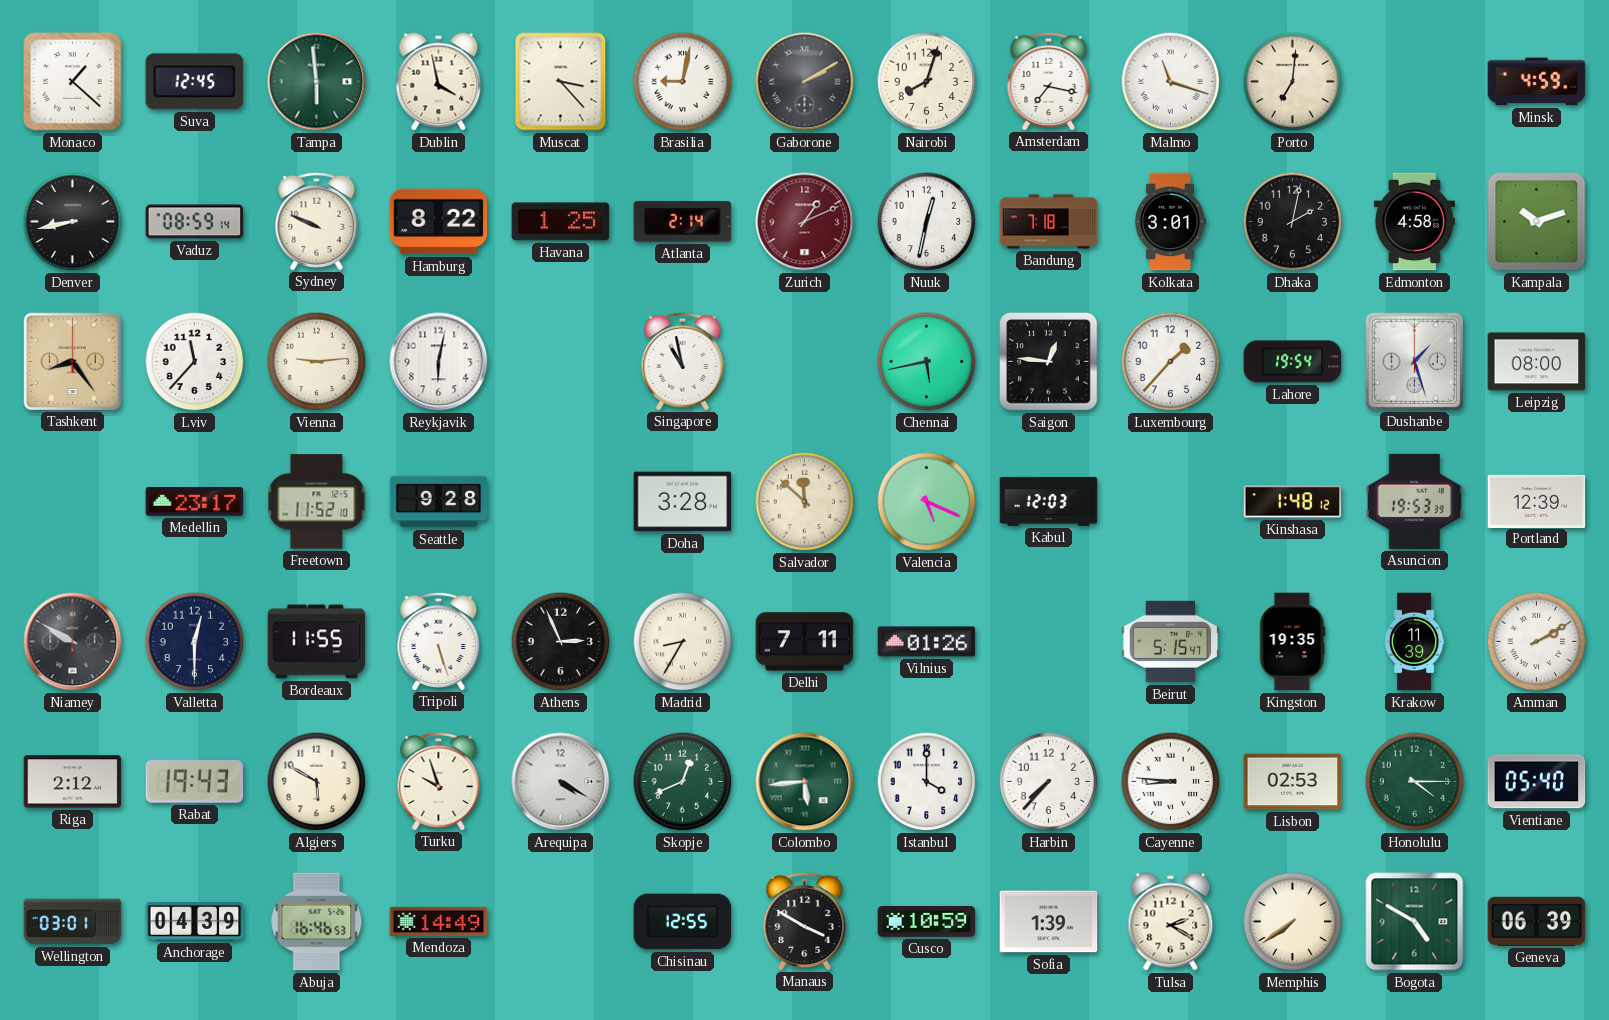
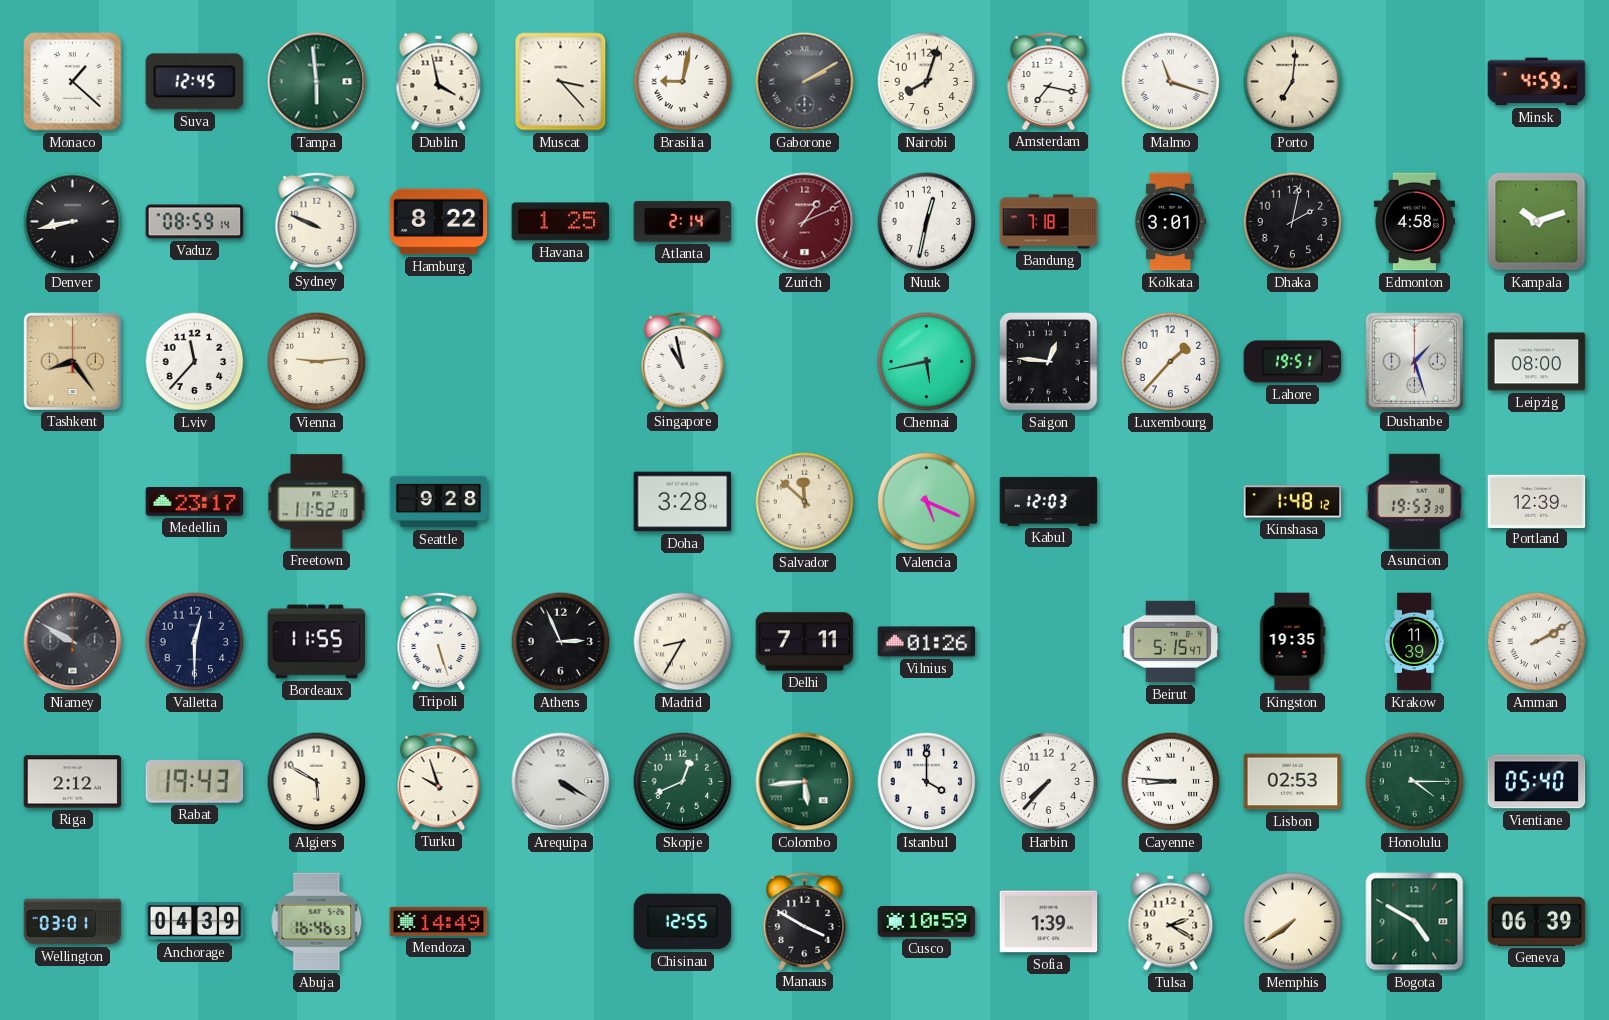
Reykjavik: 6:02 -> none
Lahore: 19:54 -> 19:51
